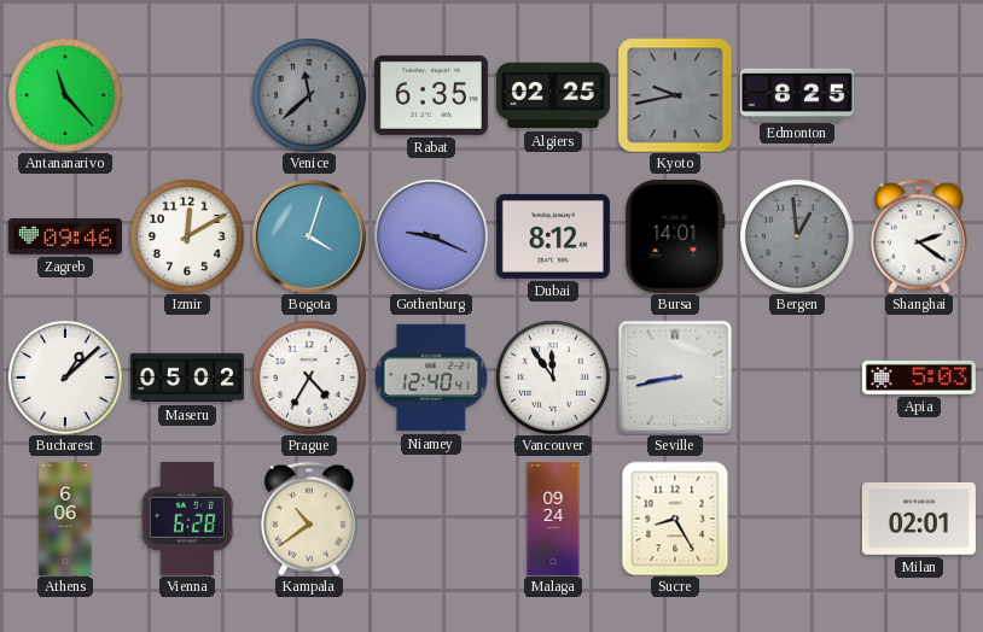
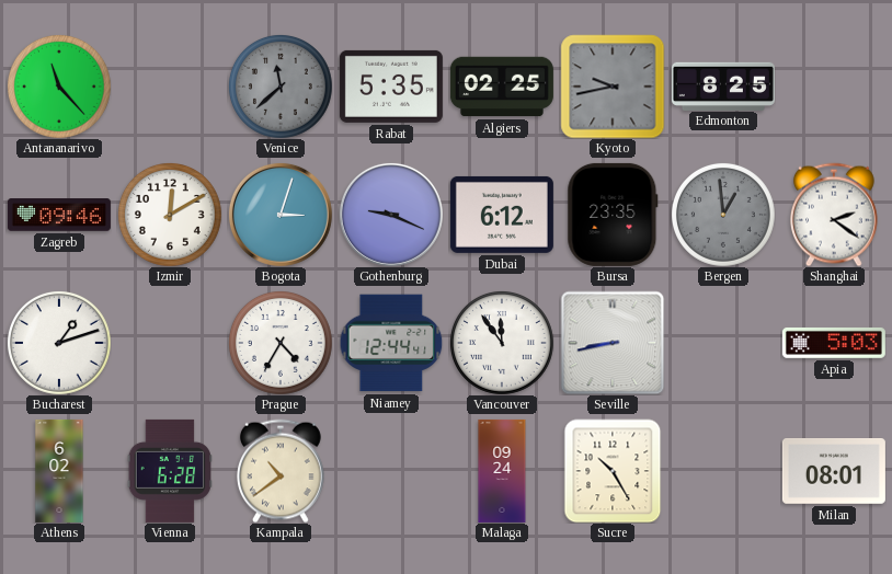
Rabat: 6:35 -> 5:35
Bogota: 4:03 -> 3:03
Dubai: 8:12 -> 6:12
Bursa: 14:01 -> 23:35
Bucharest: 1:08 -> 1:12
Maseru: 05:02 -> none
Niamey: 12:40 -> 12:44
Athens: 6:06 -> 6:02
Sucre: 8:25 -> 10:25
Milan: 02:01 -> 08:01
